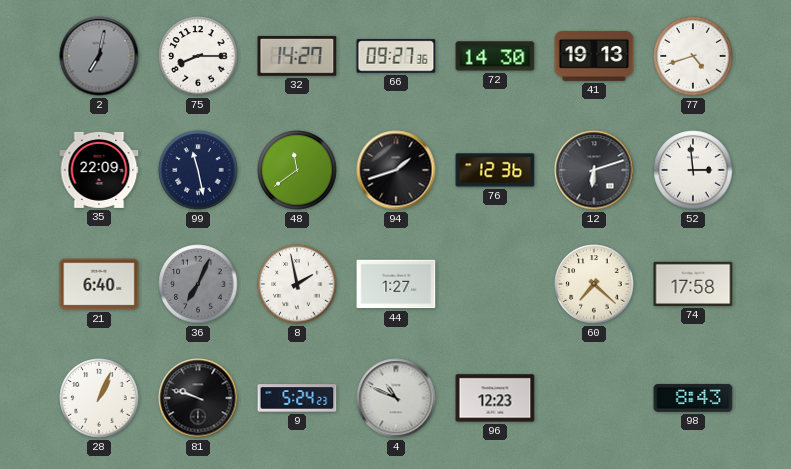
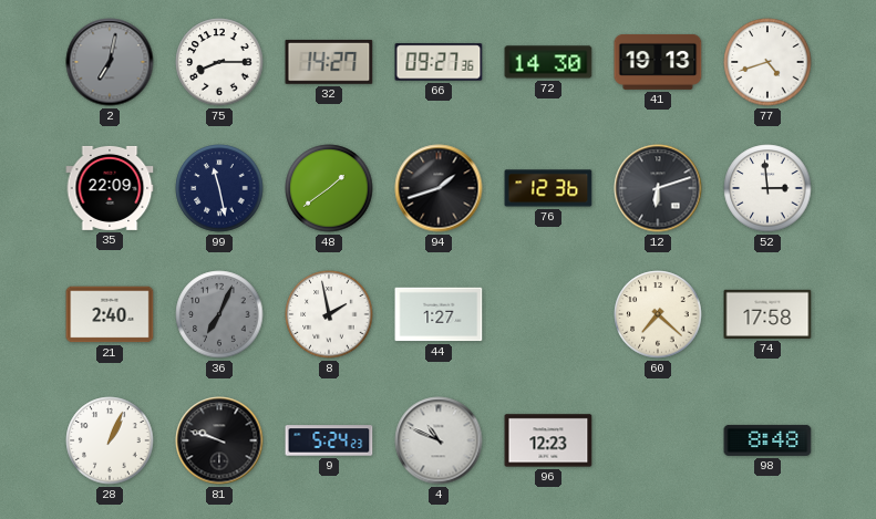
48: 11:39 -> 1:39
21: 6:40 -> 2:40
98: 8:43 -> 8:48
